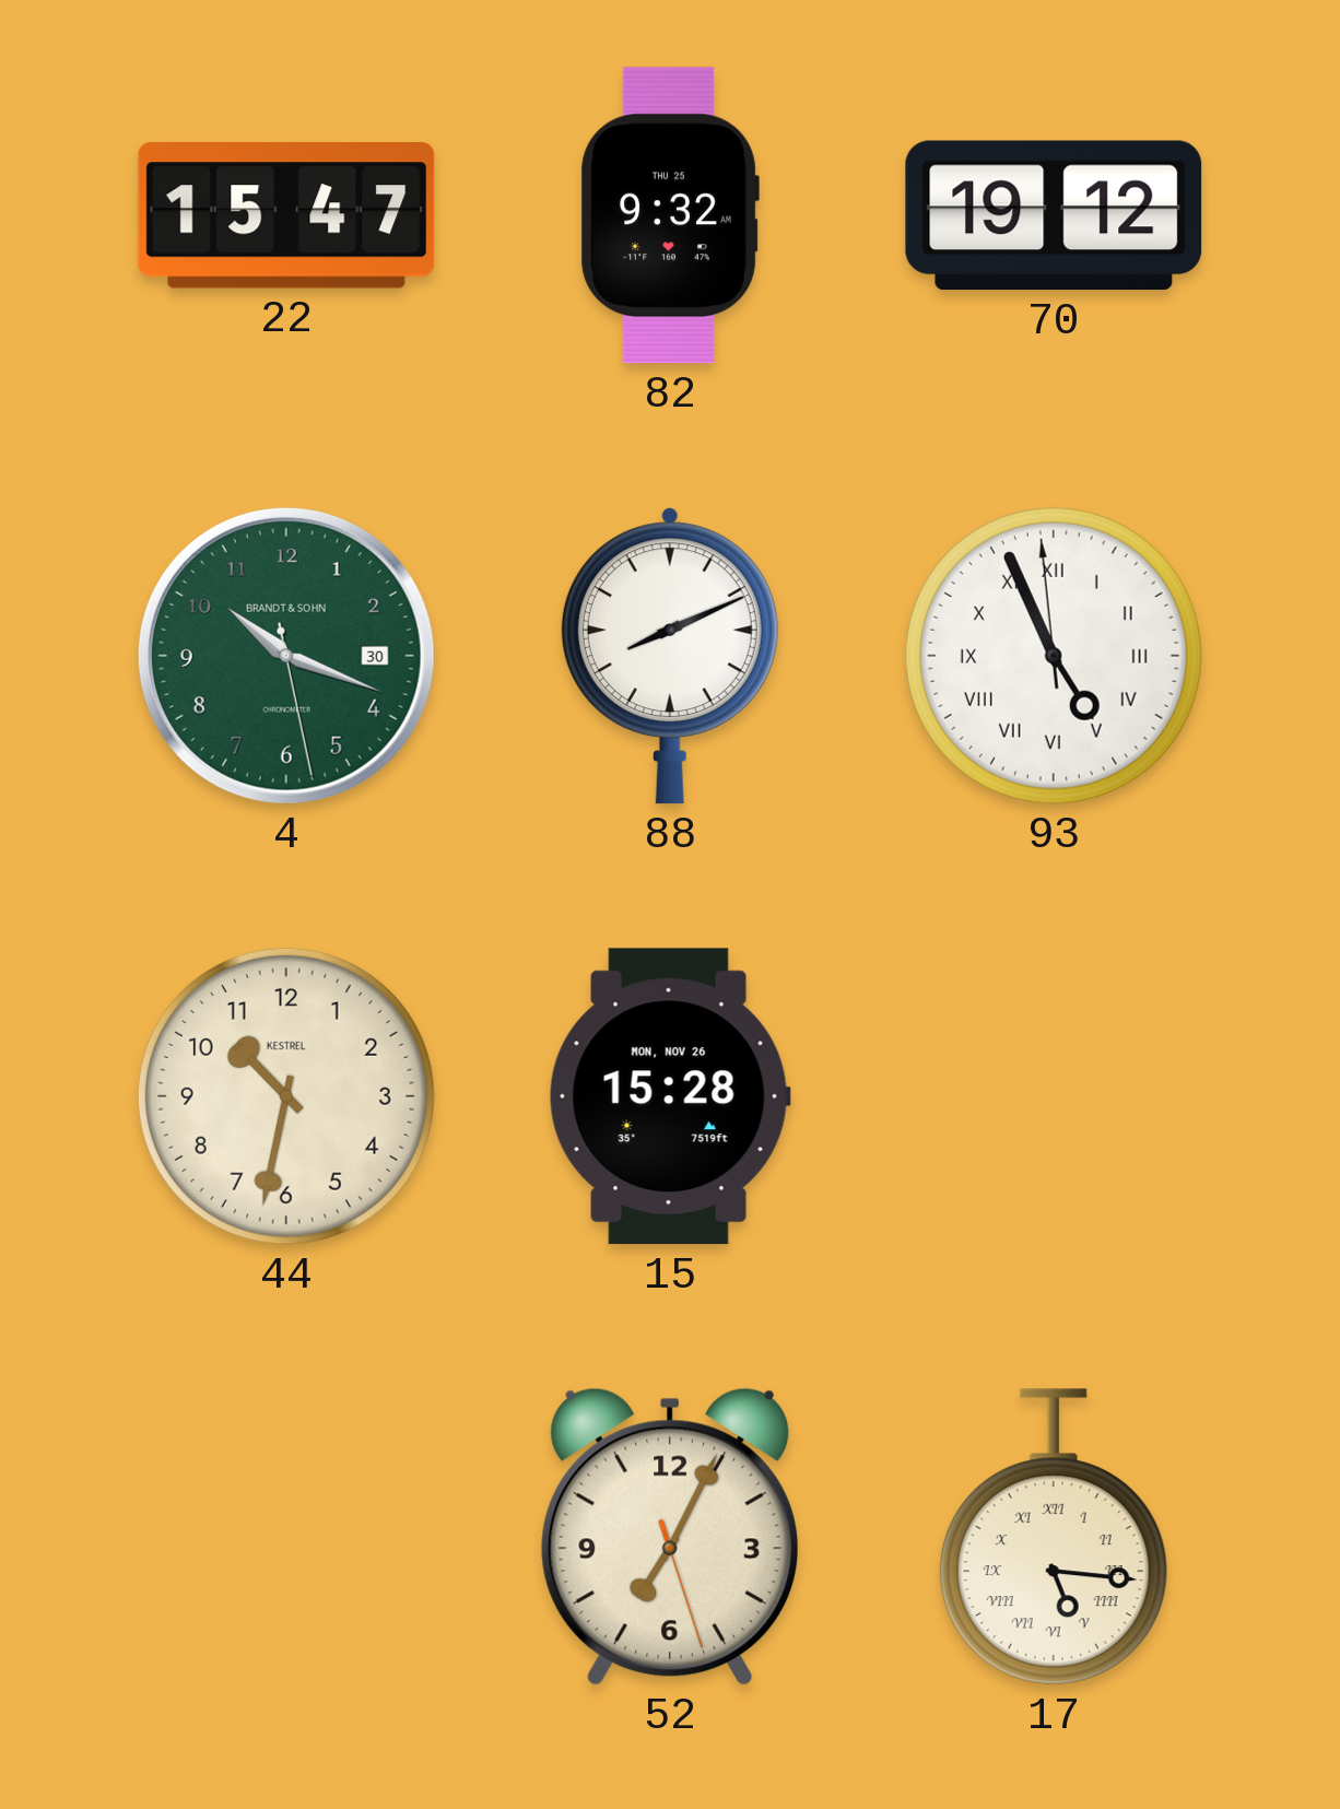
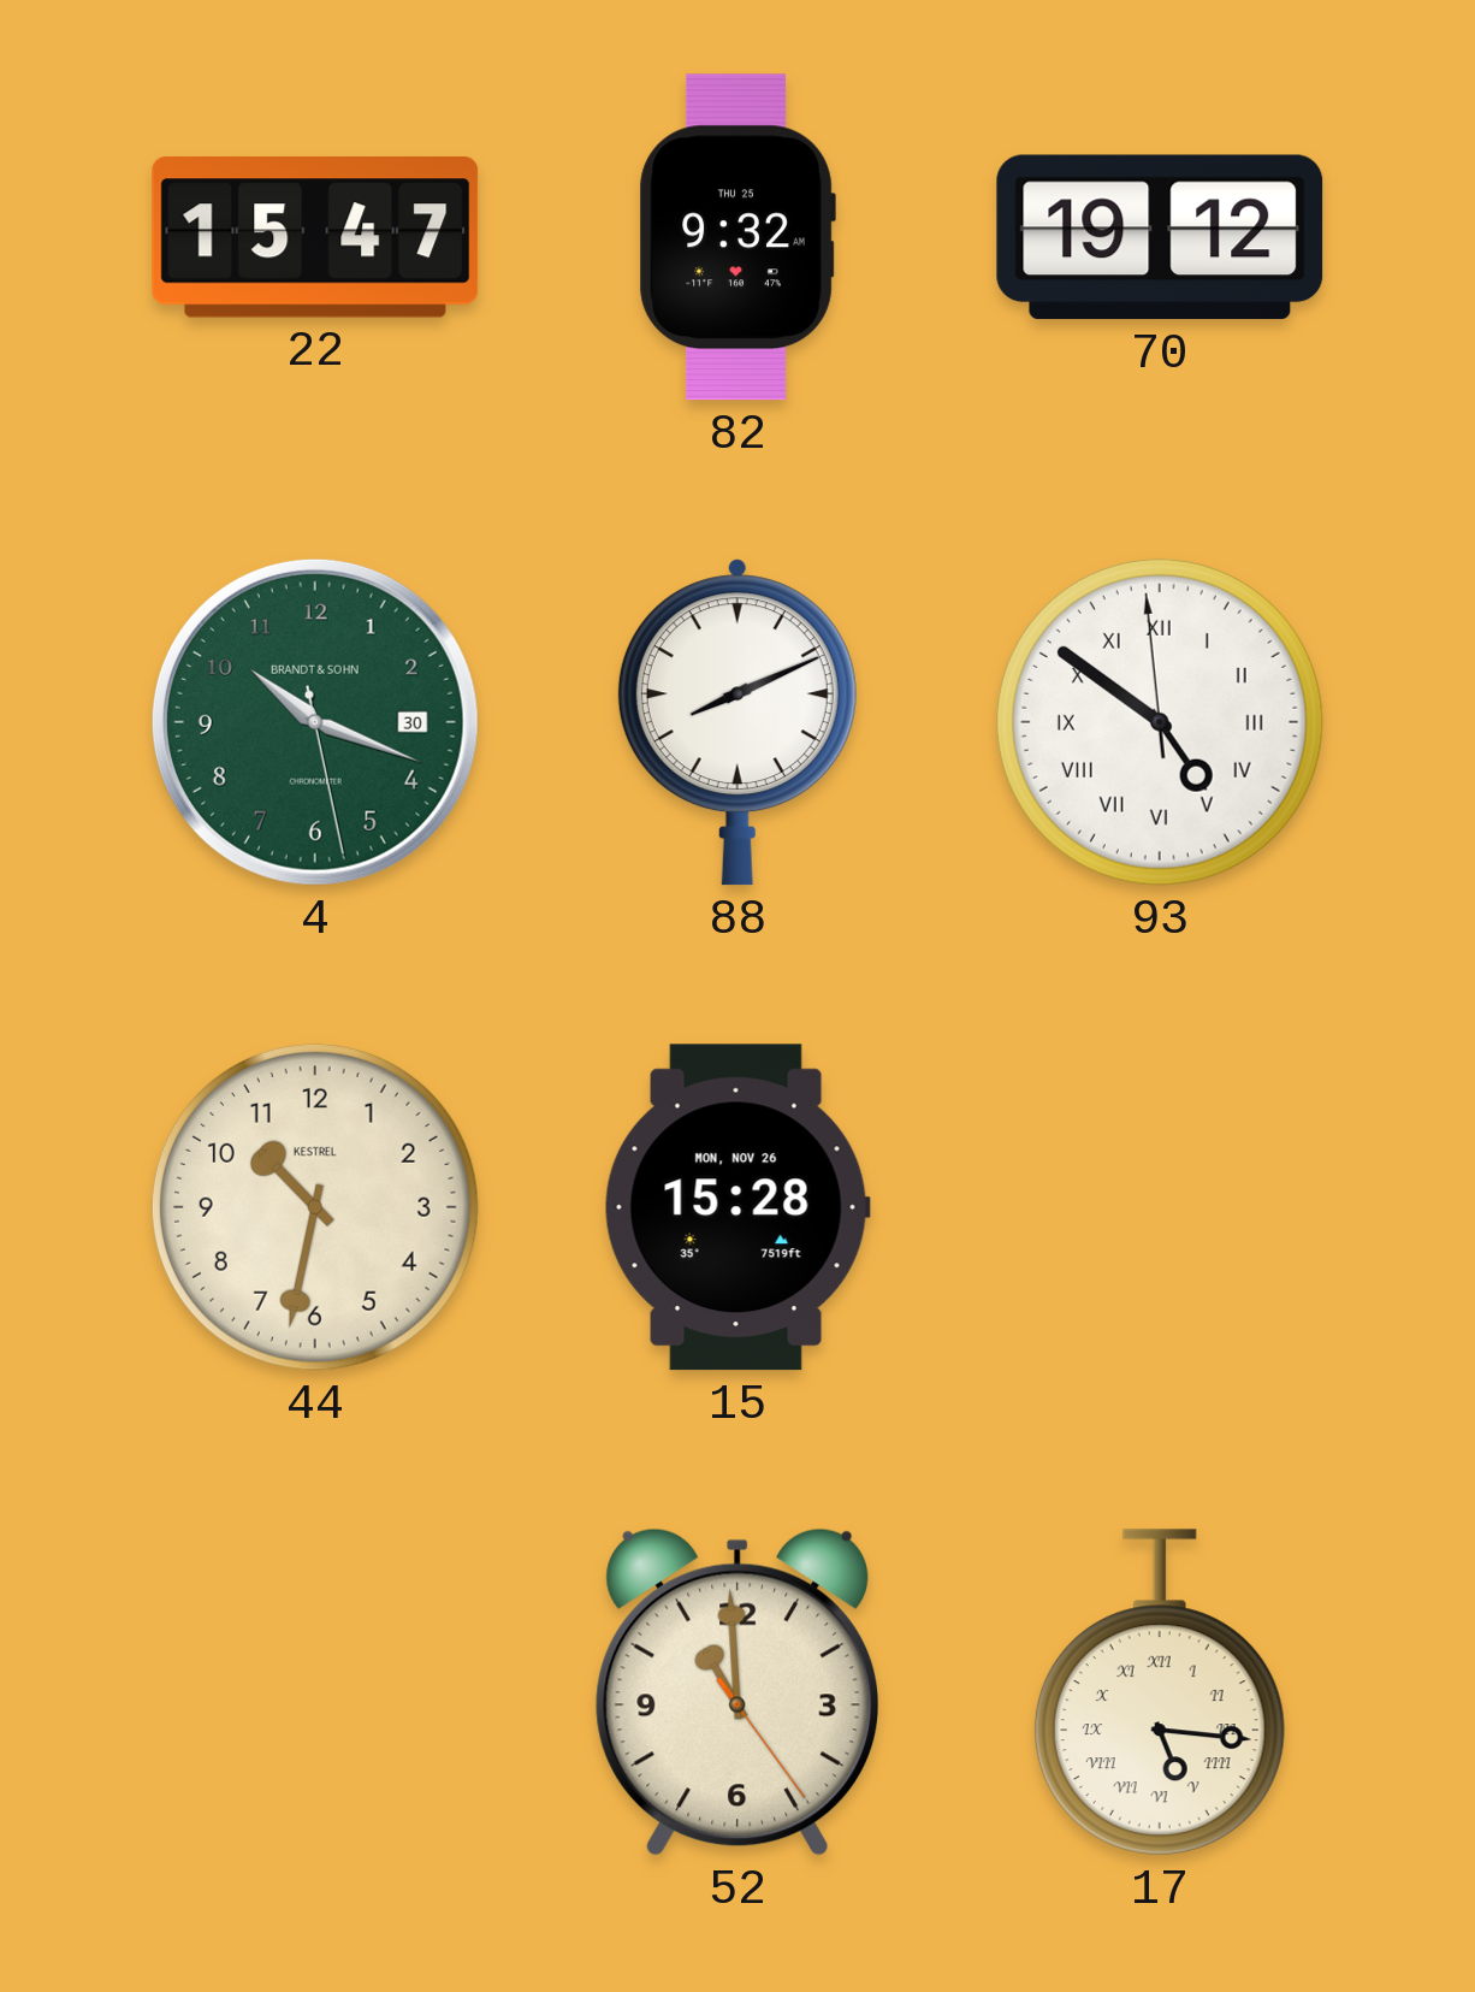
93: 4:55 -> 4:50
52: 7:04 -> 10:59
